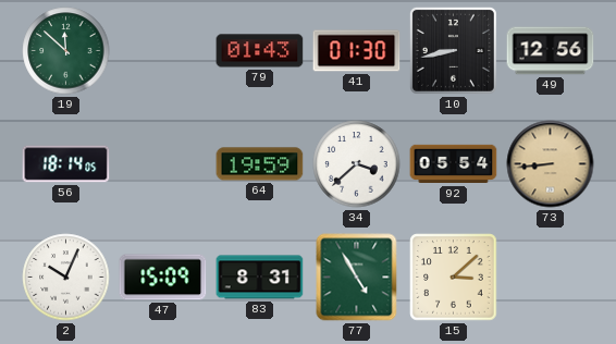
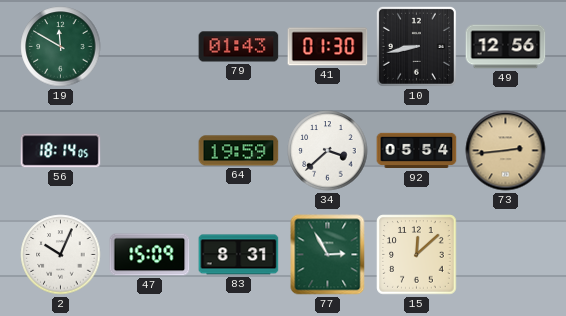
19: 11:52 -> 11:50
73: 8:44 -> 2:44
77: 4:55 -> 2:55
15: 3:08 -> 12:08
